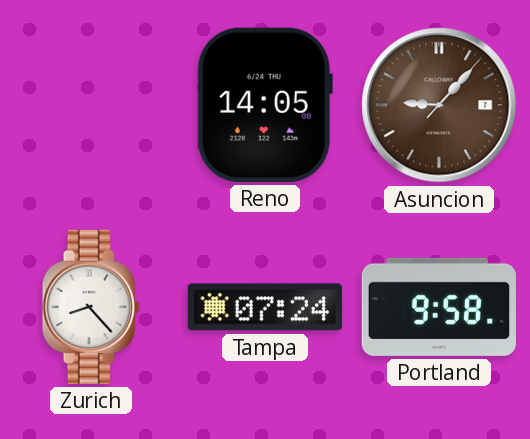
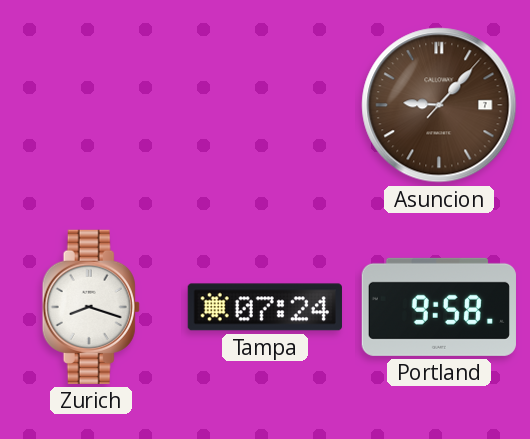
Reno: 14:05 -> none
Zurich: 8:23 -> 8:18
